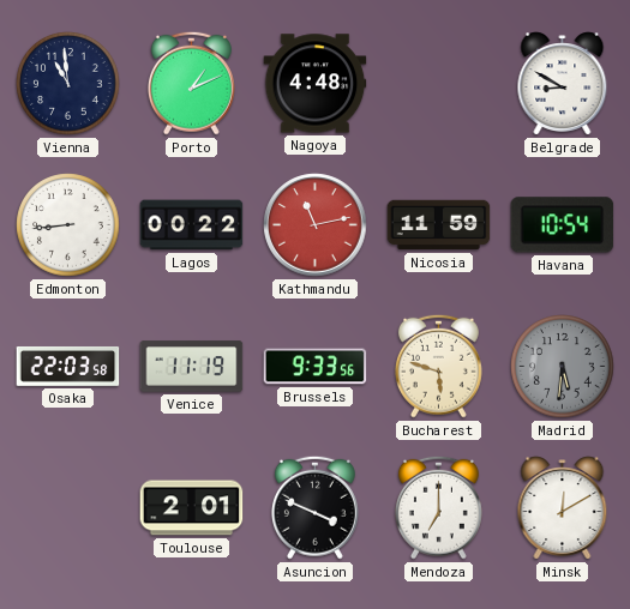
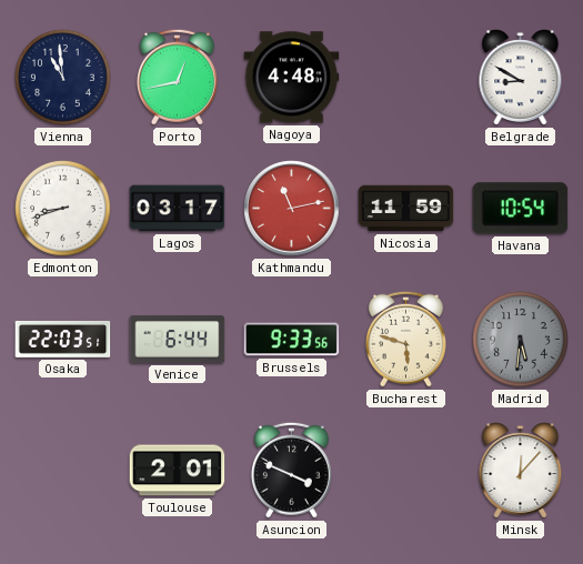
Porto: 1:11 -> 12:43
Edmonton: 8:44 -> 8:42
Lagos: 00:22 -> 03:17
Osaka: 22:03:58 -> 22:03:51
Venice: 11:19 -> 6:44
Mendoza: 7:00 -> none
Minsk: 12:10 -> 12:07
